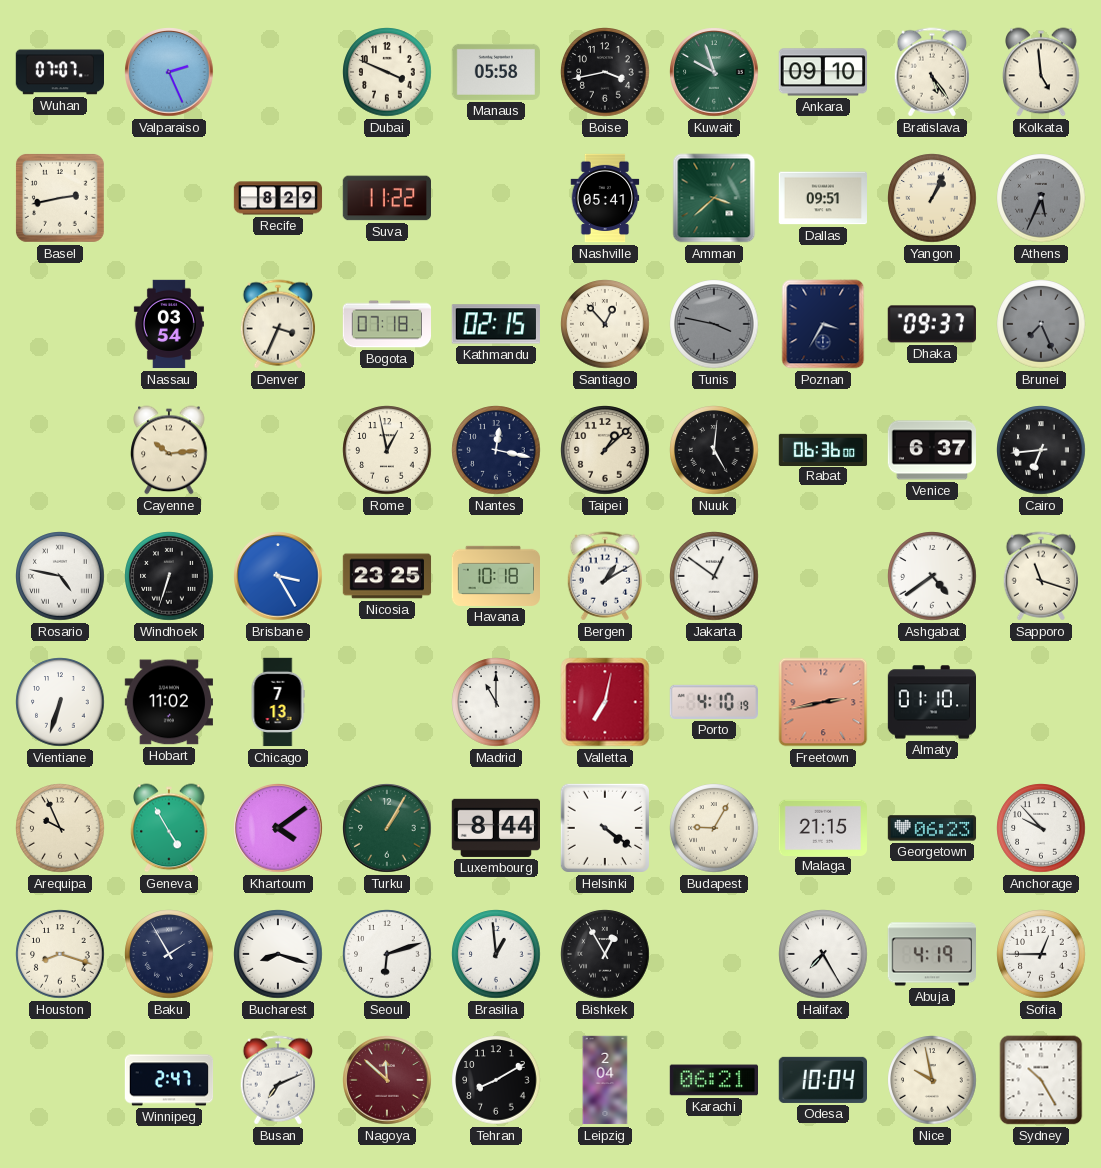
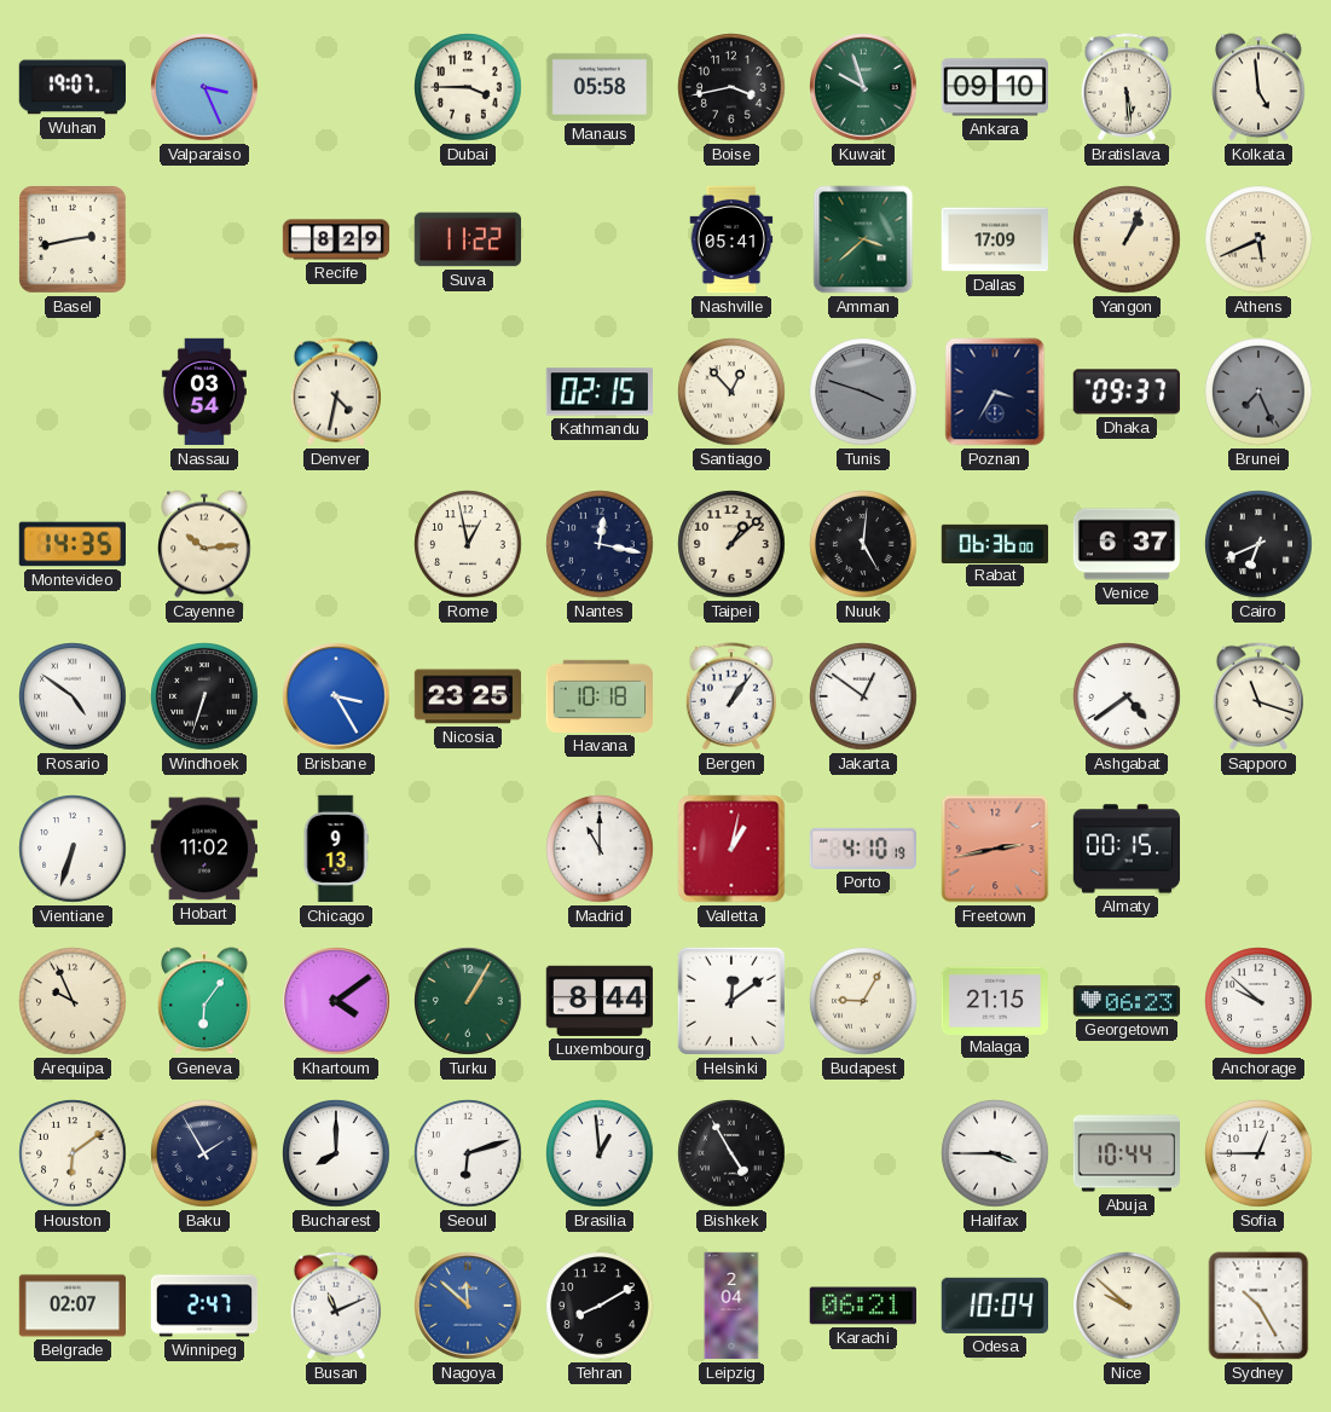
Wuhan: 07:07 -> 19:07
Valparaiso: 2:26 -> 3:26
Dubai: 3:49 -> 3:45
Bratislava: 5:24 -> 5:29
Dallas: 09:51 -> 17:09
Athens: 5:34 -> 5:41
Athens dial: grey -> cream
Denver: 3:34 -> 4:32
Bogota: 07:18 -> none
Tunis: 3:47 -> 3:48
Montevideo: none -> 14:35
Cairo: 6:44 -> 6:41
Rosario: 4:47 -> 4:51
Bergen: 1:10 -> 1:06
Chicago: 7:13 -> 9:13
Valletta: 7:02 -> 1:02
Almaty: 01:10 -> 00:15
Geneva: 4:55 -> 6:06
Helsinki: 4:21 -> 12:09
Anchorage: 9:53 -> 9:52
Houston: 8:18 -> 6:09
Bucharest: 8:18 -> 8:00
Bishkek: 12:55 -> 4:55
Halifax: 7:25 -> 3:45
Abuja: 4:19 -> 10:44
Belgrade: none -> 02:07
Busan: 7:11 -> 11:11
Nagoya dial: burgundy -> blue
Nice: 9:58 -> 9:52
